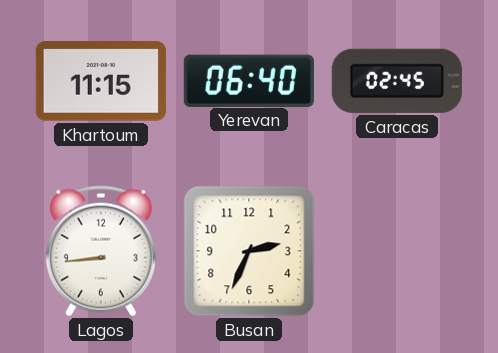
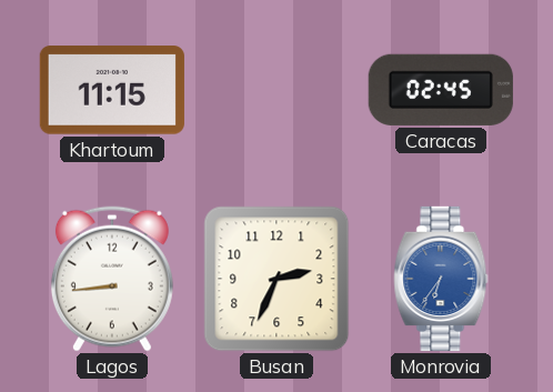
Yerevan: 06:40 -> none
Monrovia: none -> 6:36
